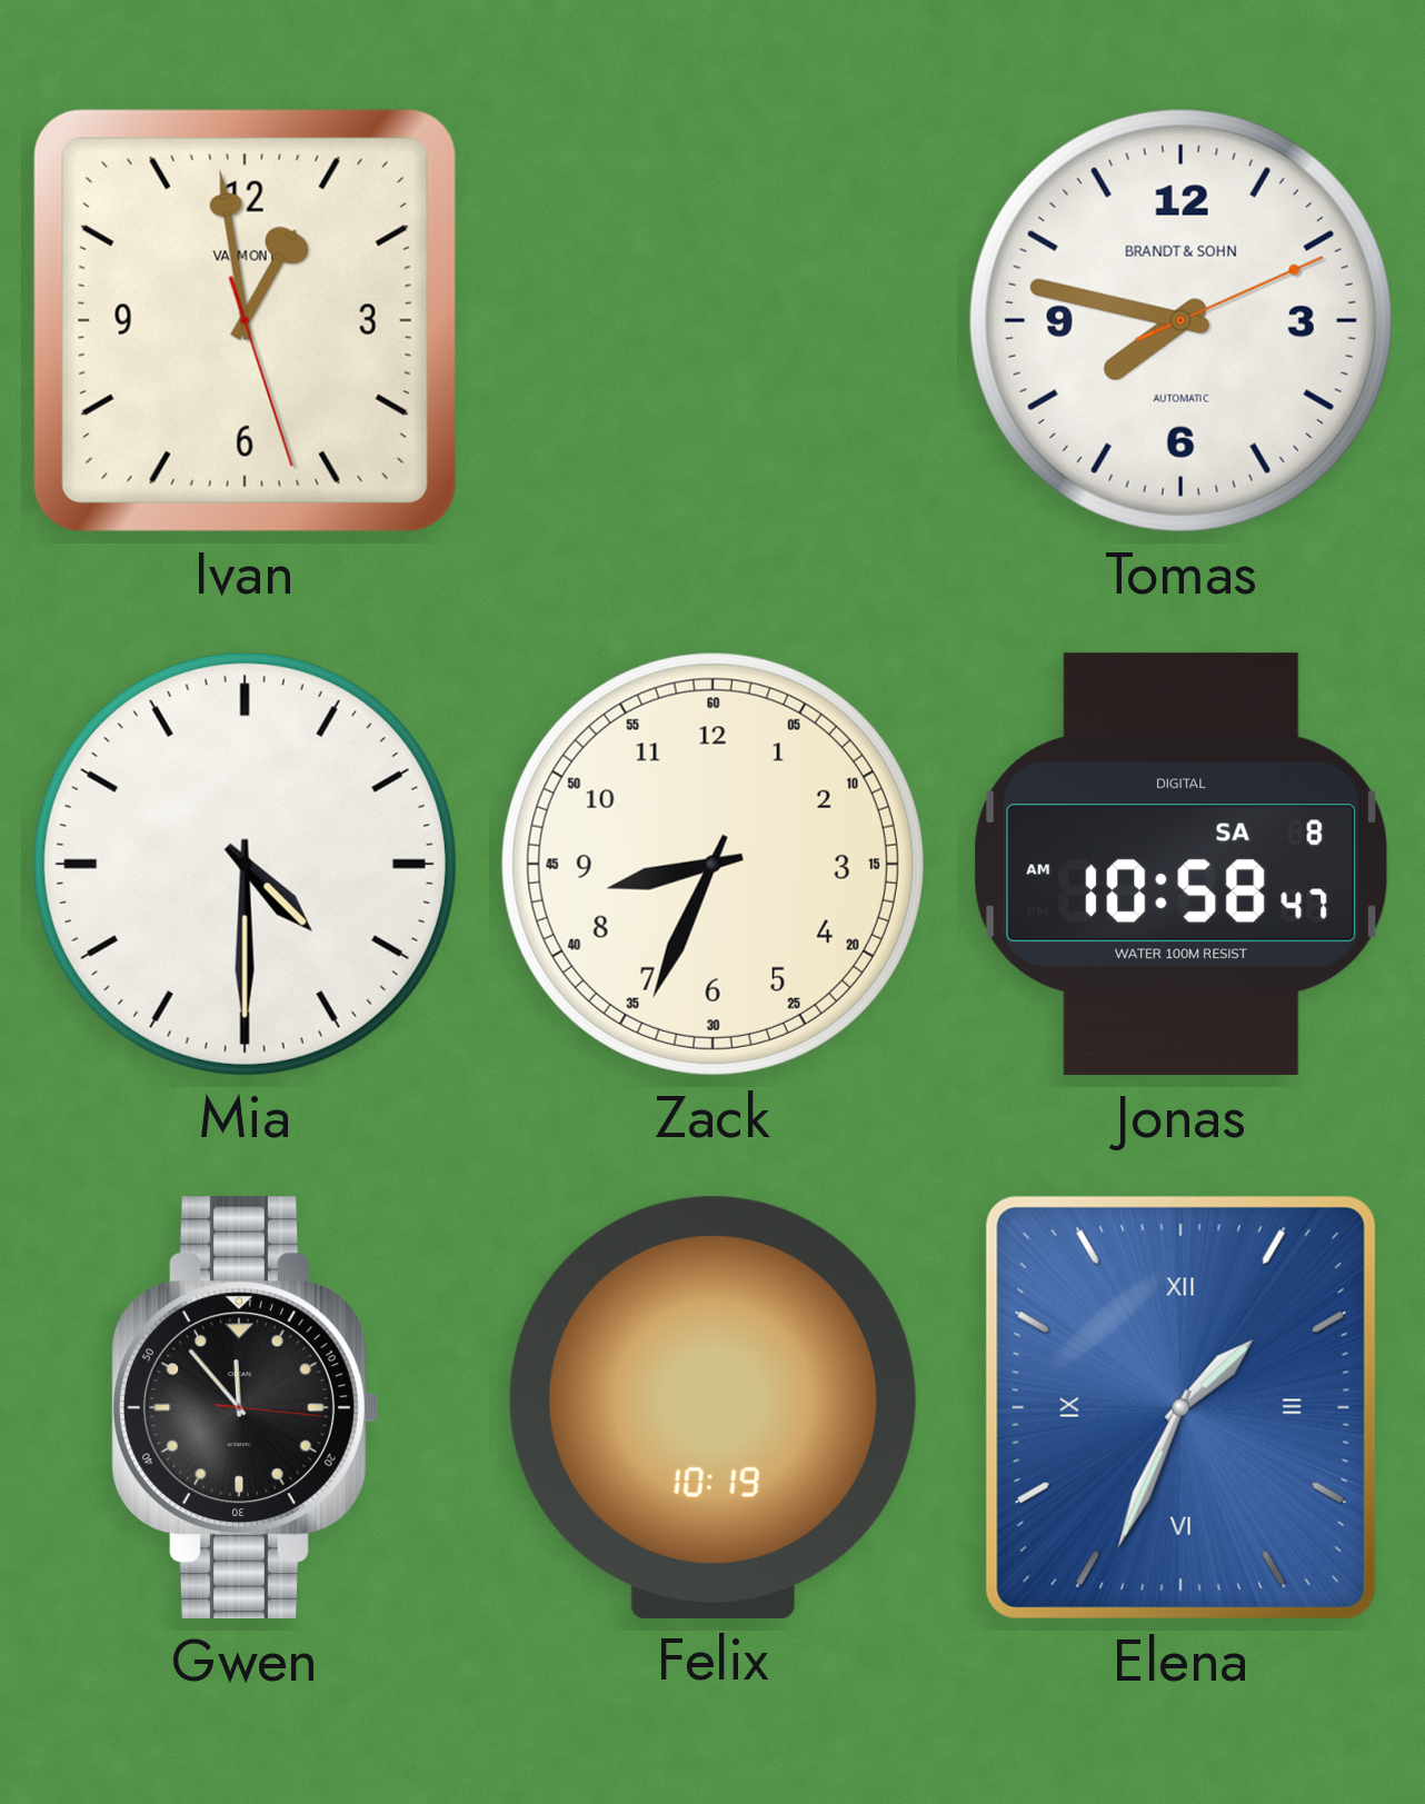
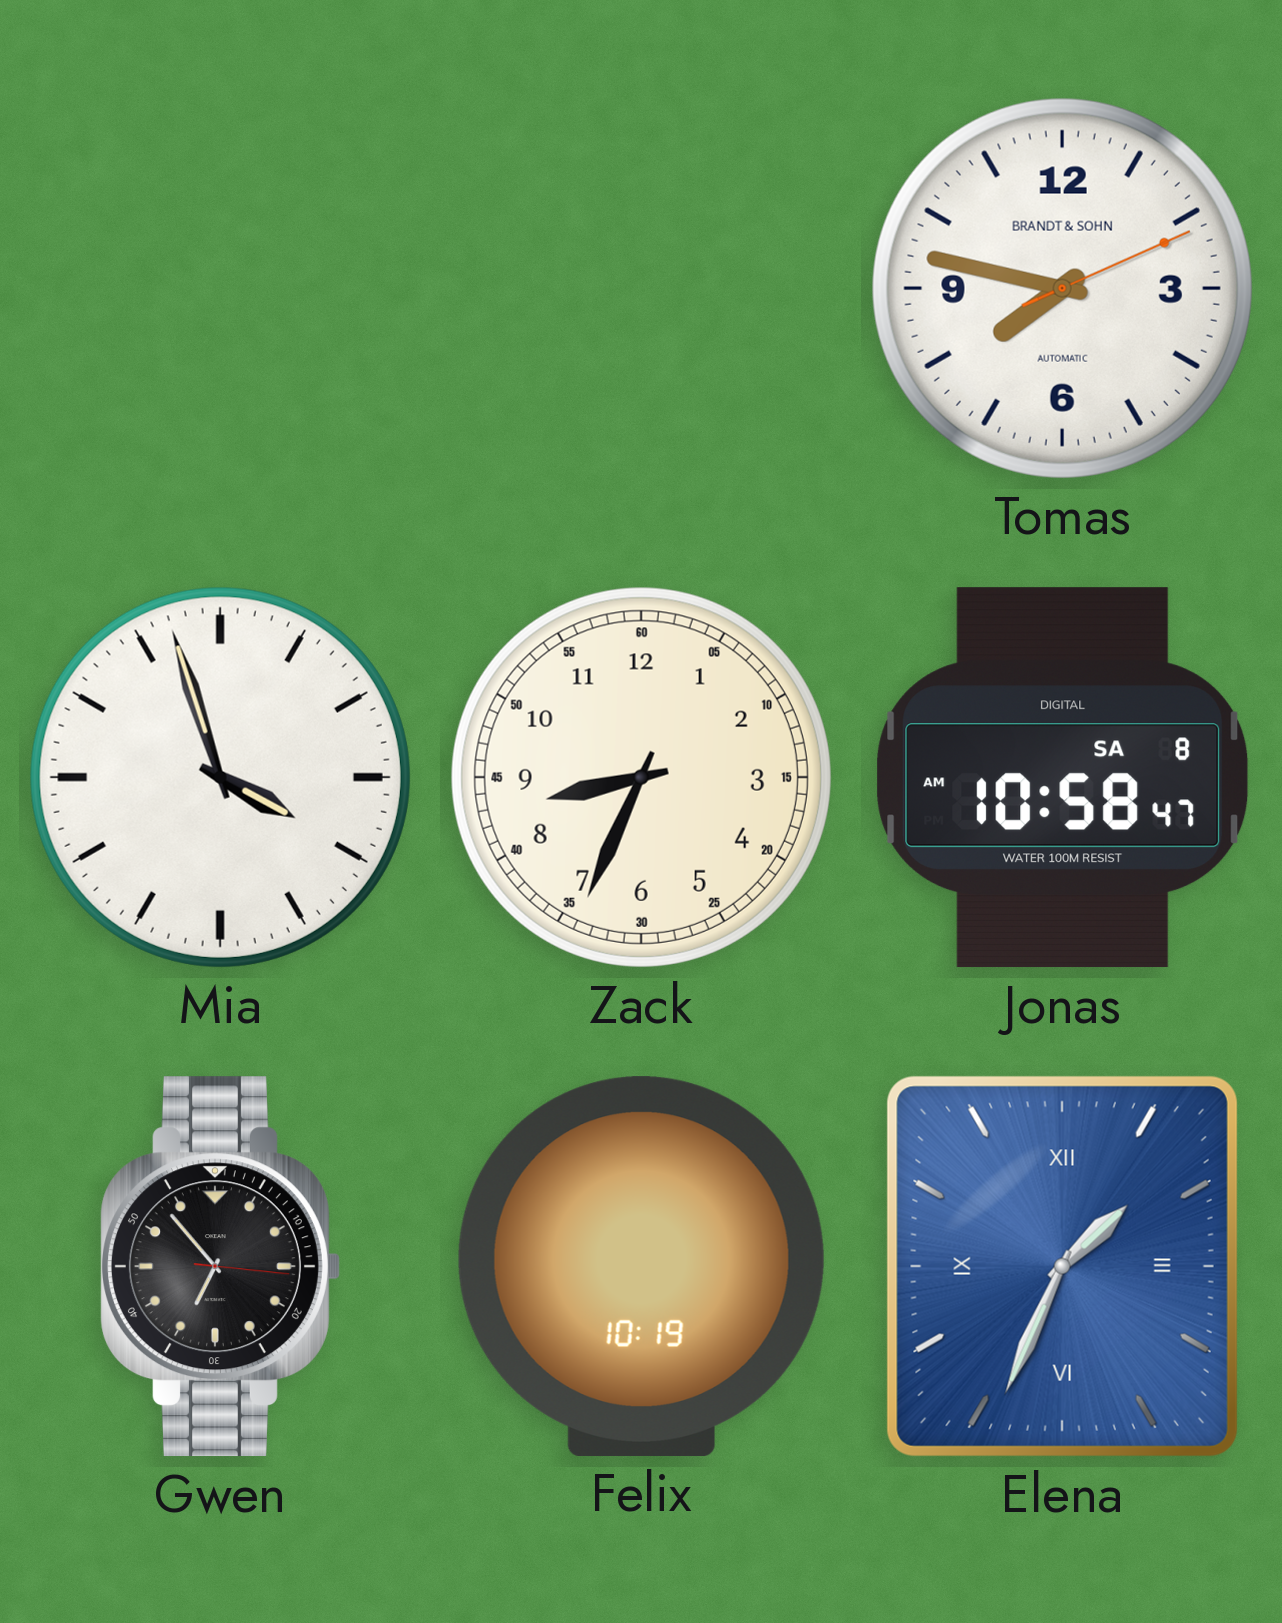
Ivan: 12:58 -> none
Mia: 4:30 -> 3:57
Gwen: 11:53 -> 6:53
